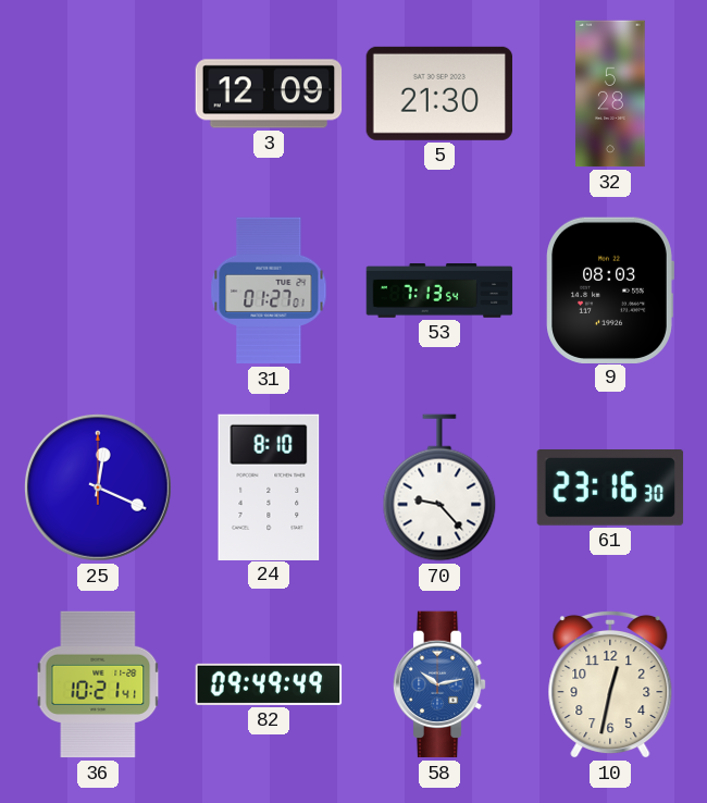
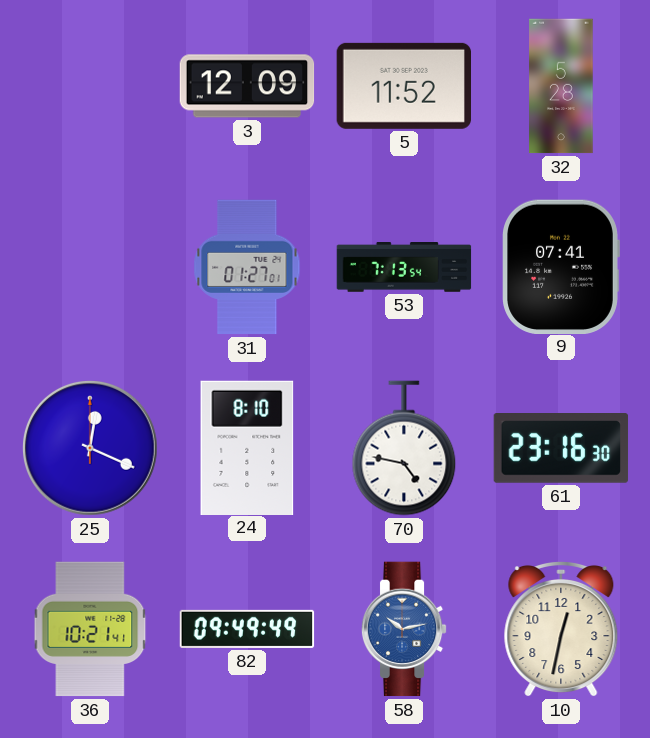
5: 21:30 -> 11:52
9: 08:03 -> 07:41
70: 9:23 -> 4:47
